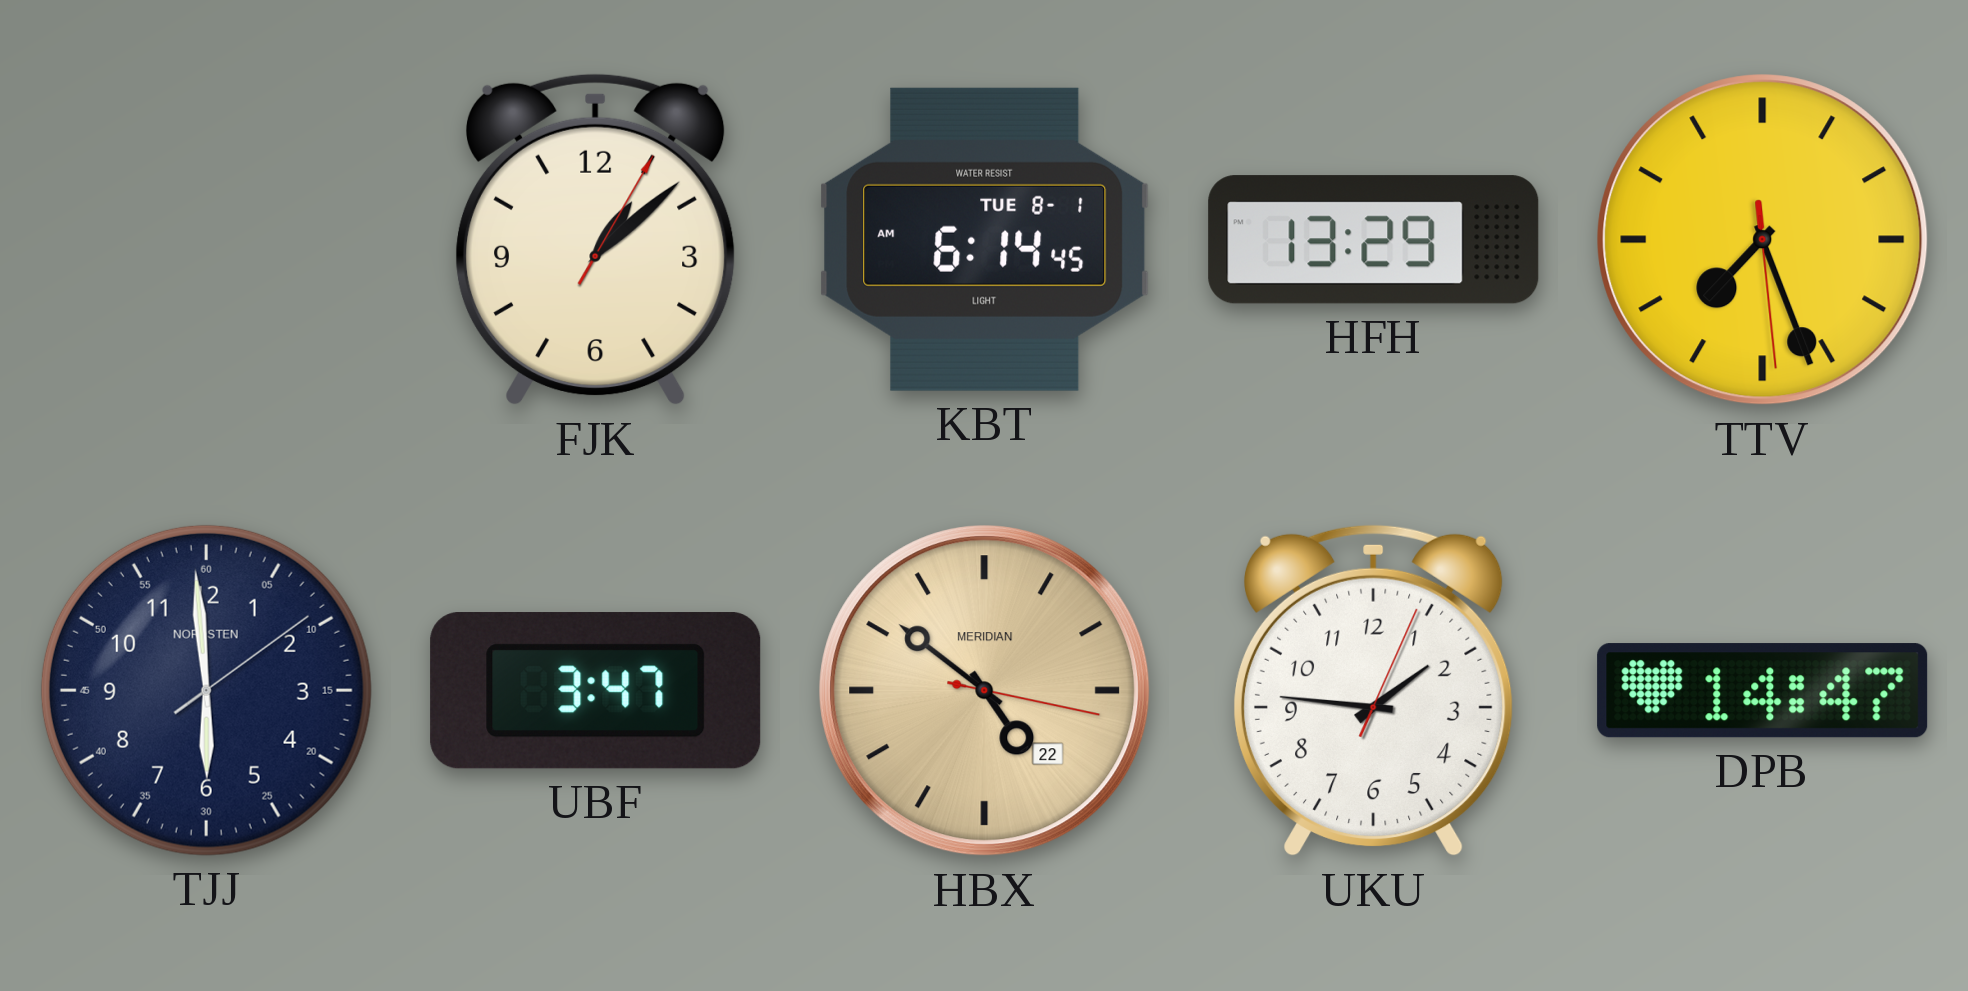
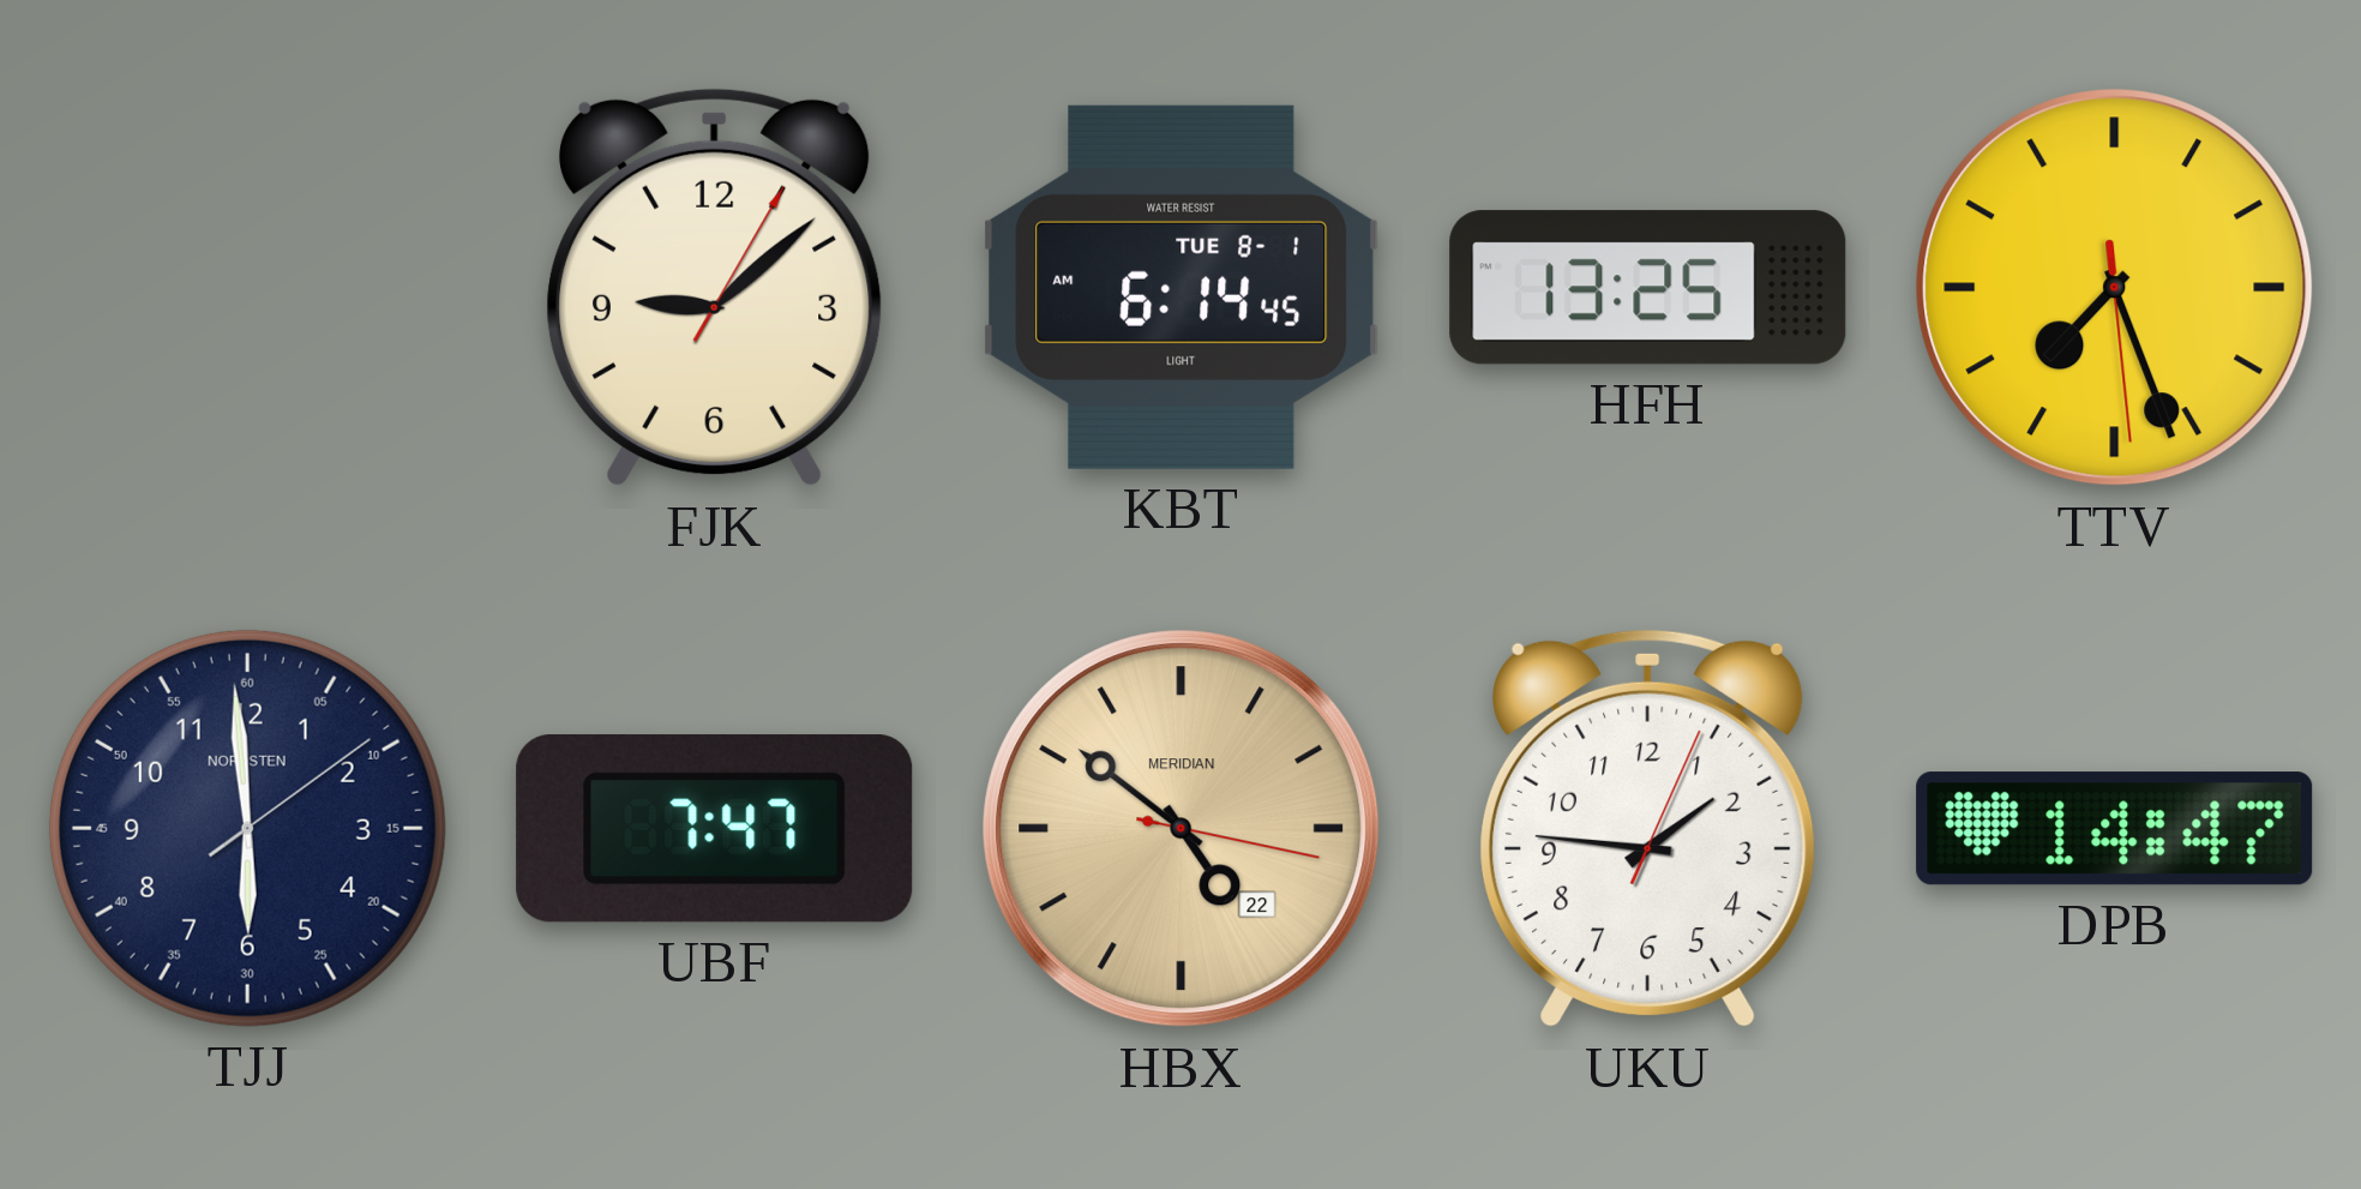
FJK: 1:08 -> 9:08
HFH: 13:29 -> 13:25
UBF: 3:47 -> 7:47
